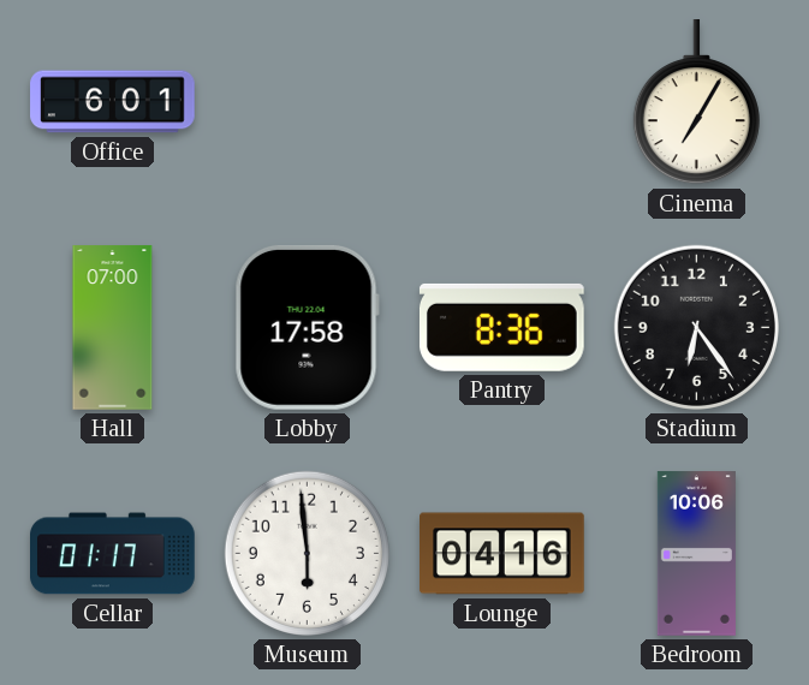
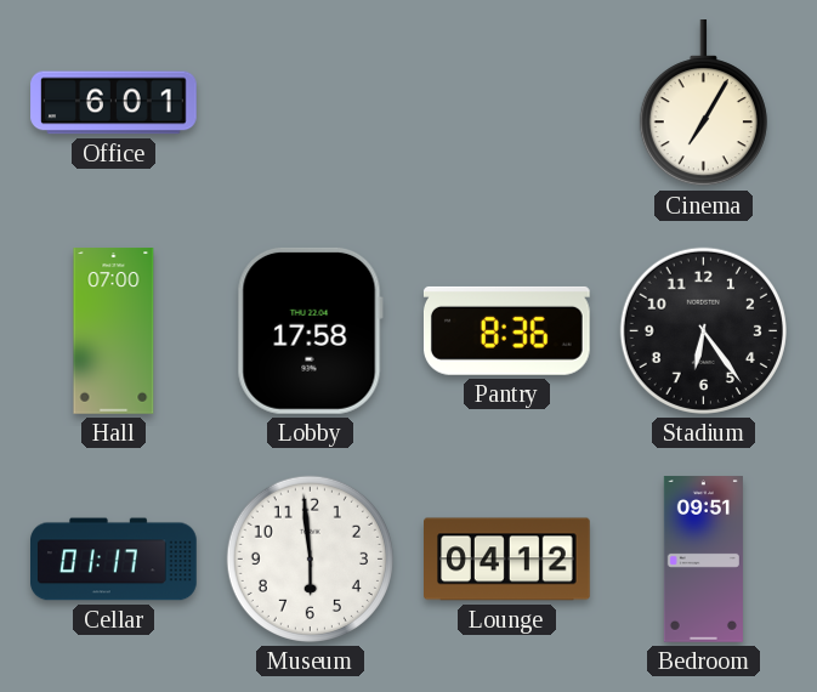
Lounge: 04:16 -> 04:12
Bedroom: 10:06 -> 09:51
